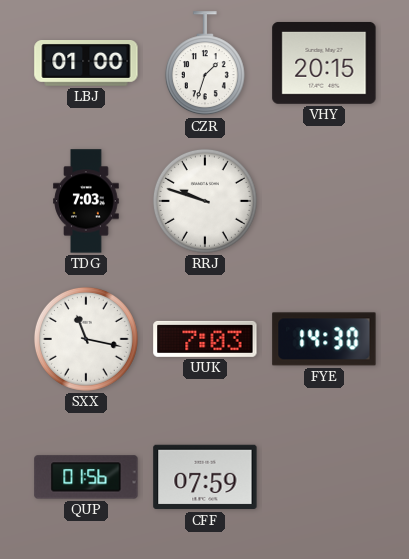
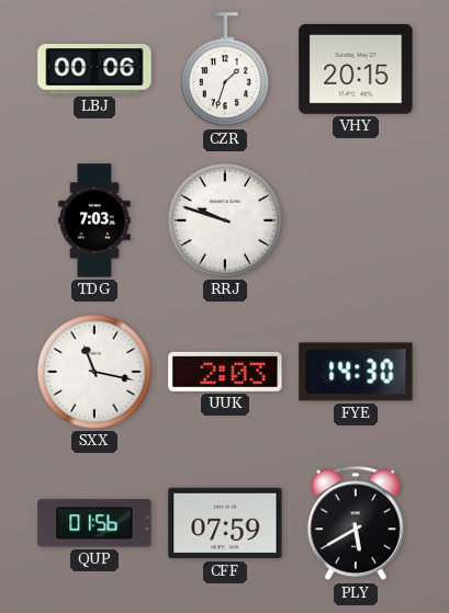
LBJ: 01:00 -> 00:06
UUK: 7:03 -> 2:03
PLY: none -> 5:40
